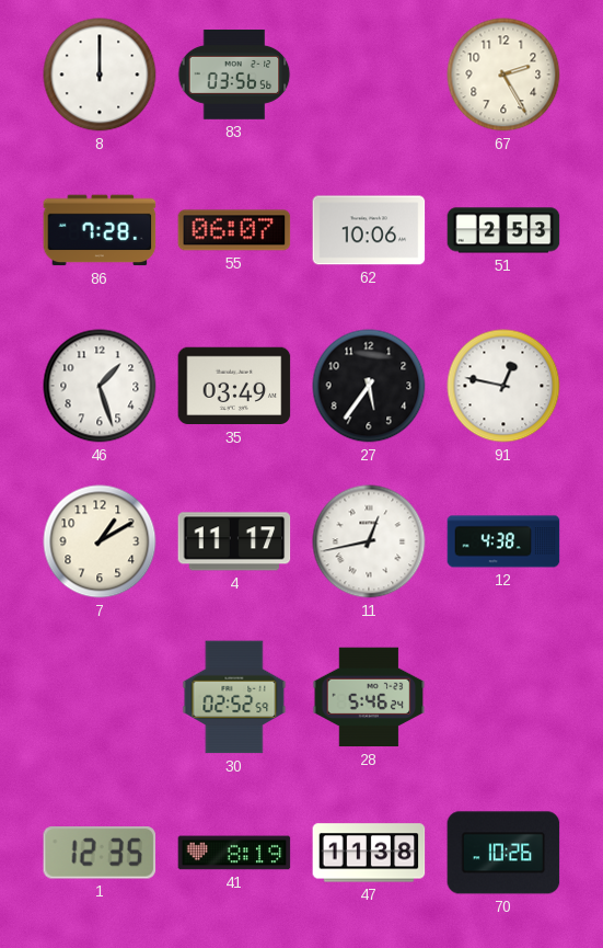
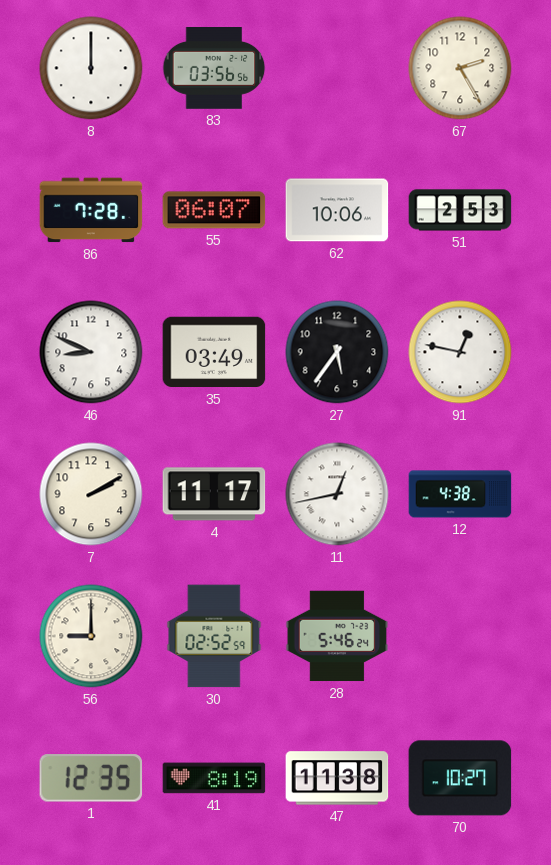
46: 1:27 -> 8:49
7: 1:10 -> 2:10
56: none -> 9:00
70: 10:26 -> 10:27
